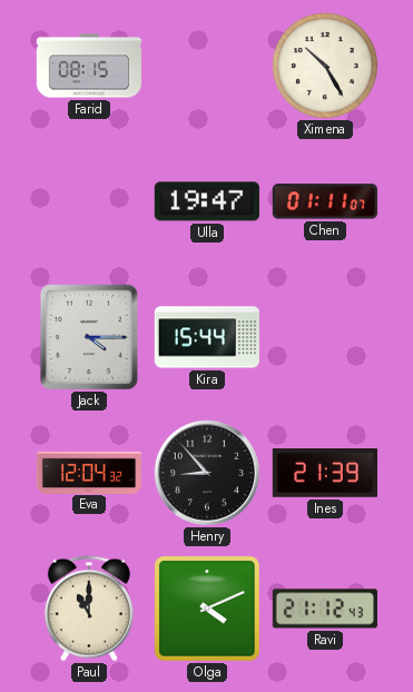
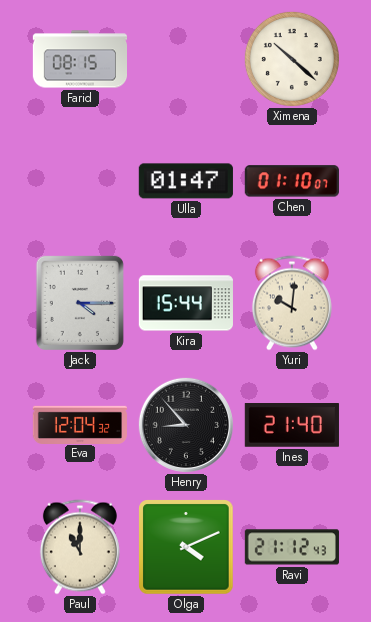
Ximena: 10:25 -> 10:22
Ulla: 19:47 -> 01:47
Chen: 01:11 -> 01:10
Yuri: none -> 10:01
Ines: 21:39 -> 21:40
